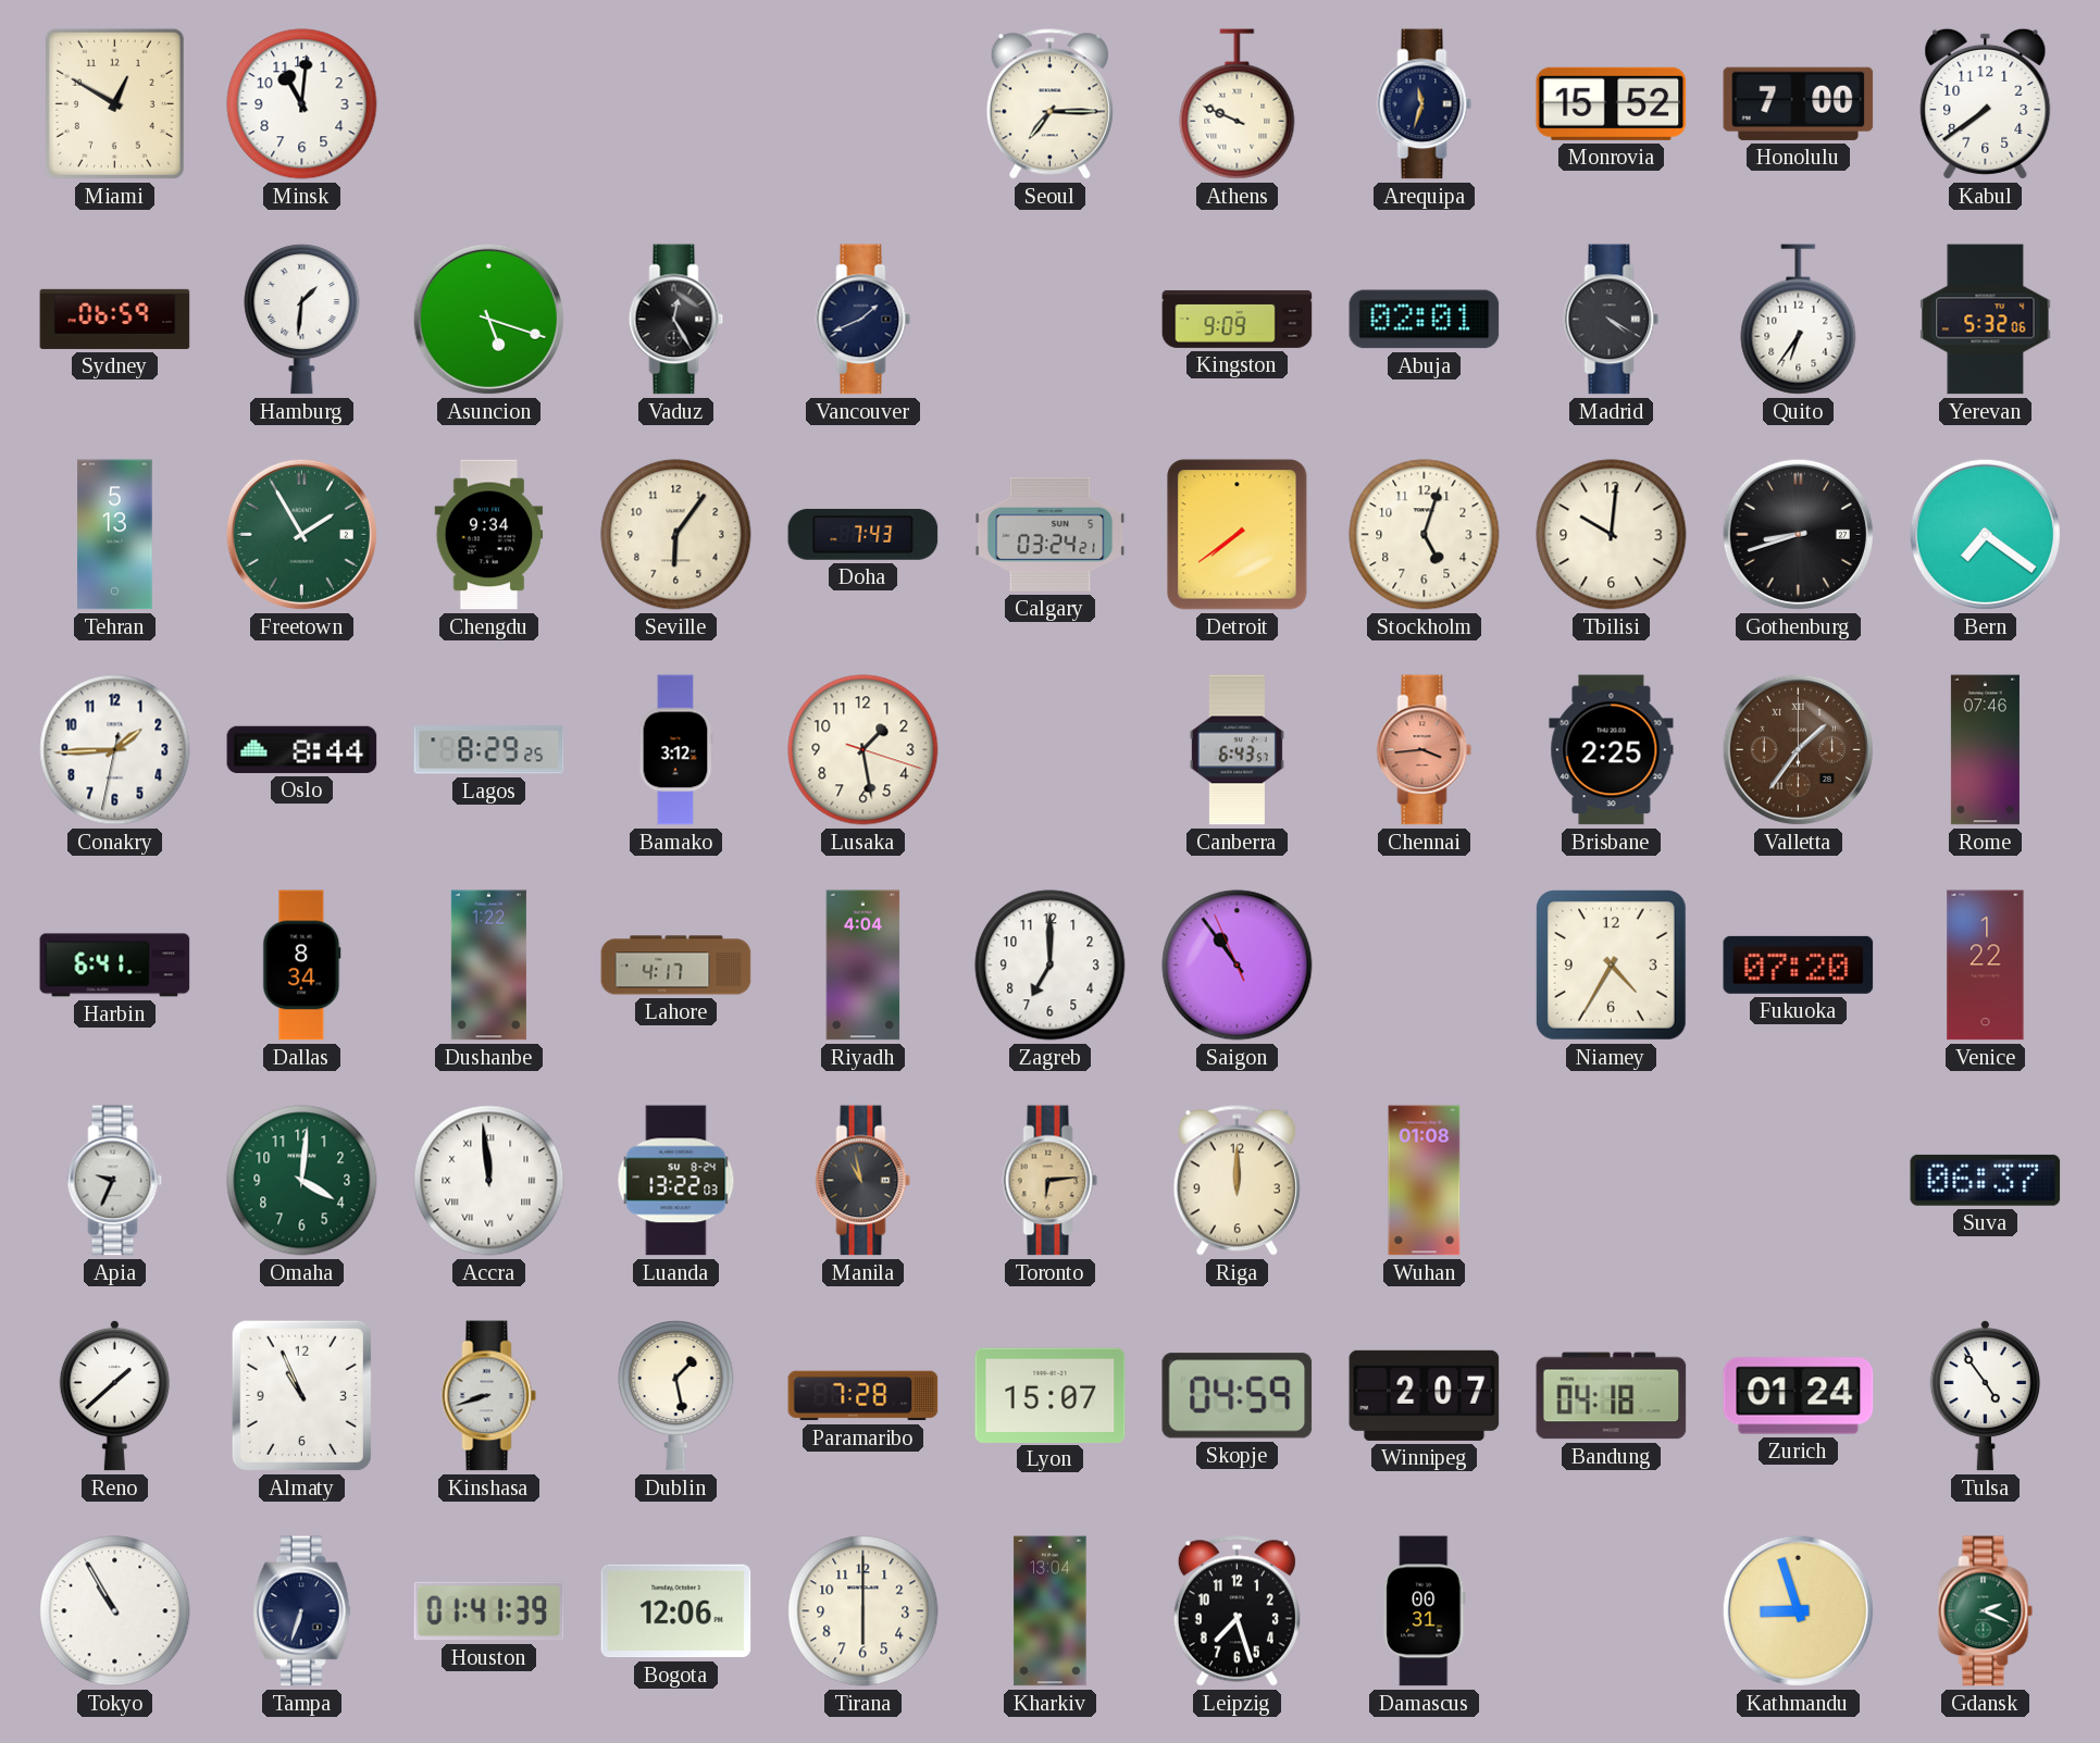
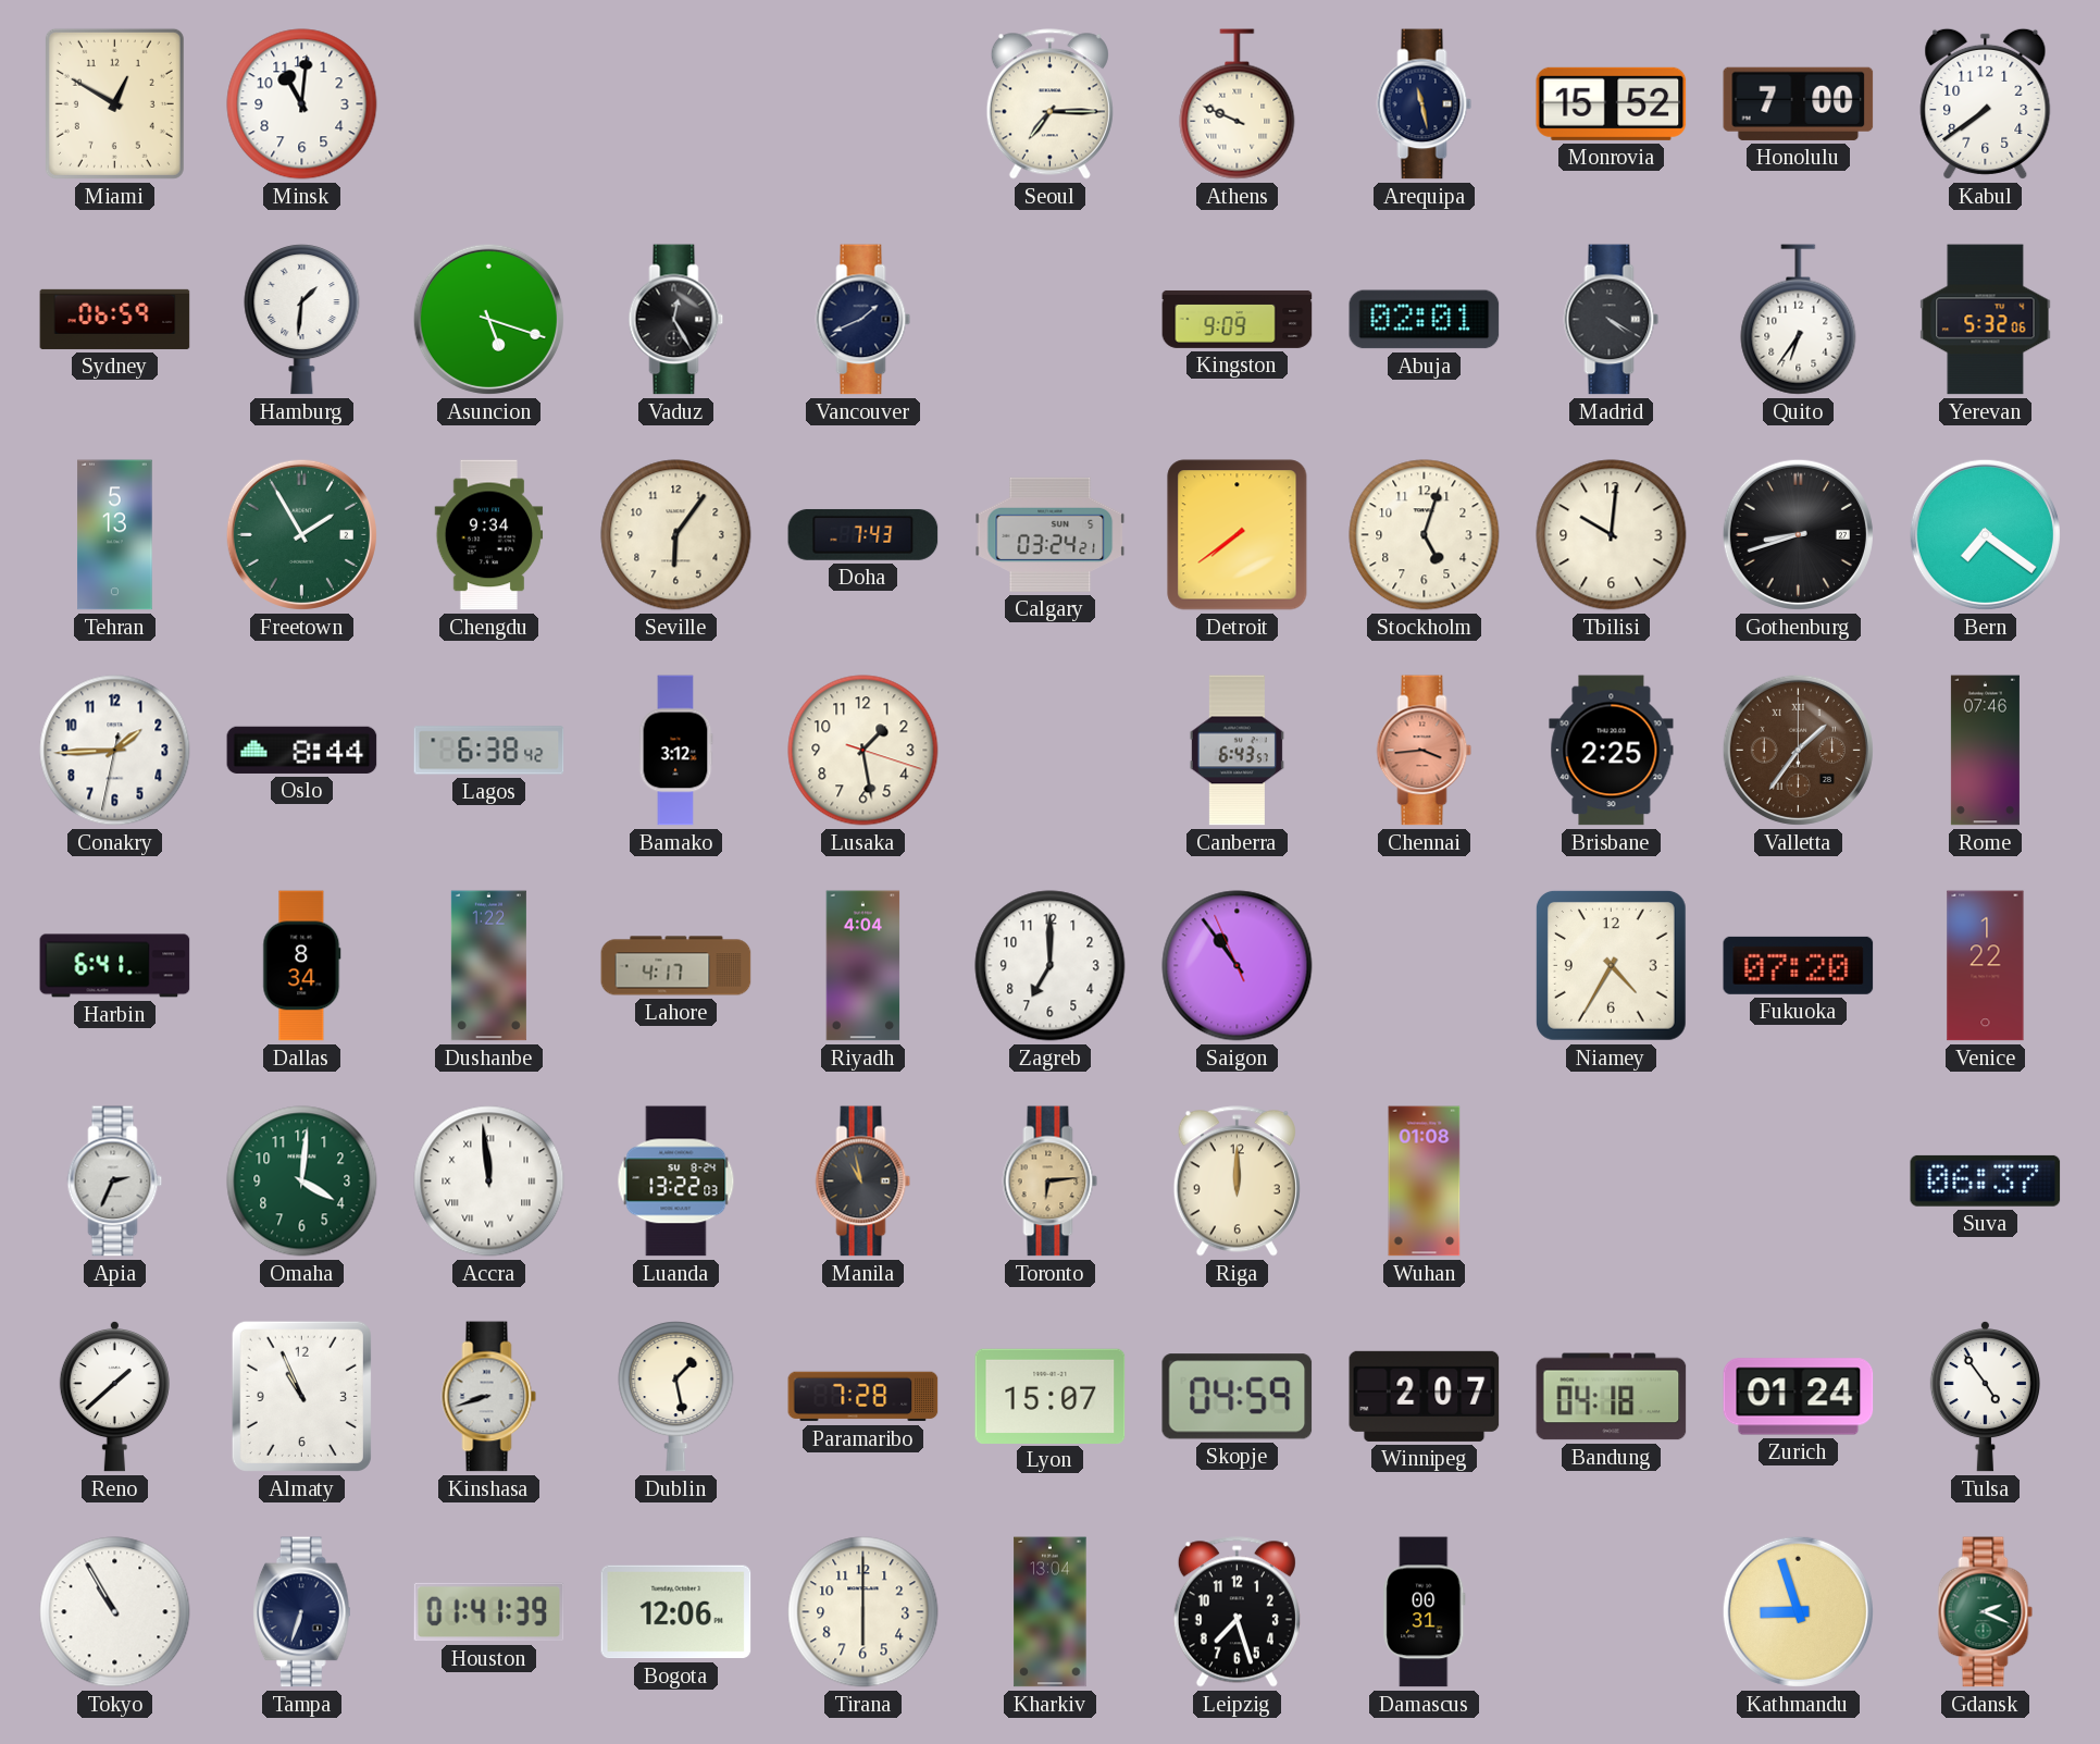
Arequipa: 11:33 -> 11:28
Lagos: 8:29 -> 6:38
Apia: 9:34 -> 2:34
